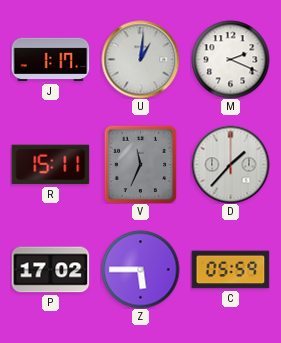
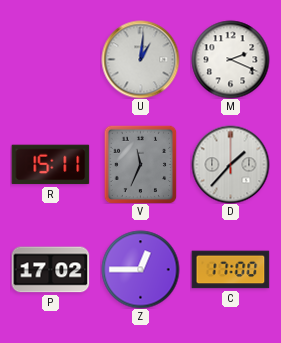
J: 1:17 -> none
Z: 5:45 -> 12:45
C: 05:59 -> 17:00
